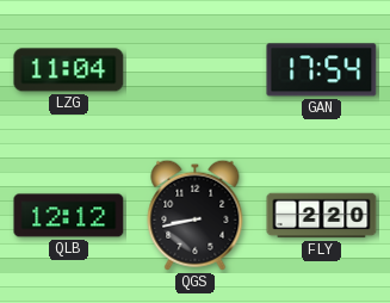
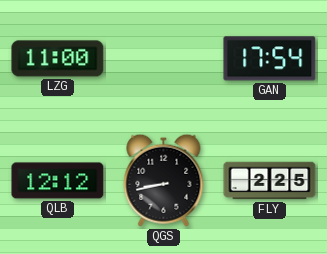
LZG: 11:04 -> 11:00
FLY: 2:20 -> 2:25
